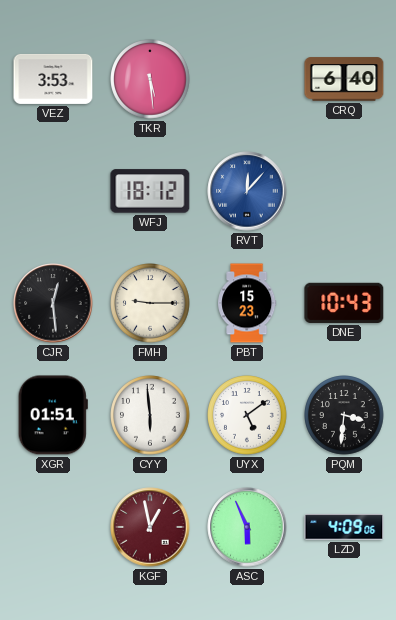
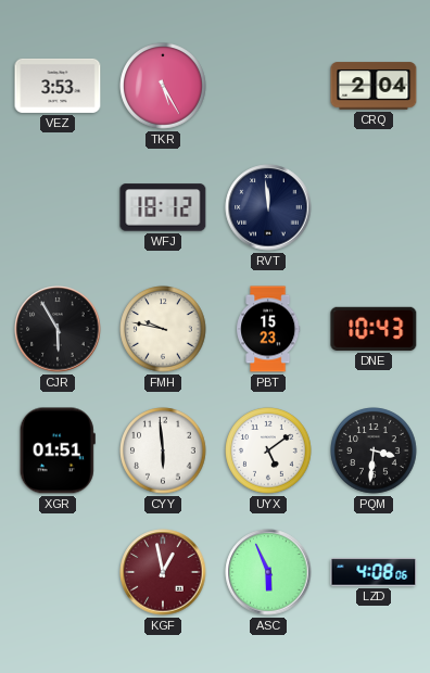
TKR: 5:29 -> 5:25
CRQ: 6:40 -> 2:04
RVT: 12:07 -> 11:59
RVT dial: blue -> navy
CJR: 12:29 -> 5:55
FMH: 9:15 -> 9:47
LZD: 4:09 -> 4:08
